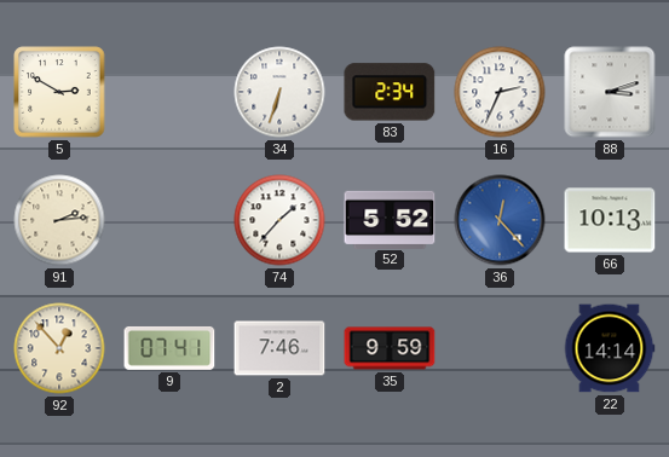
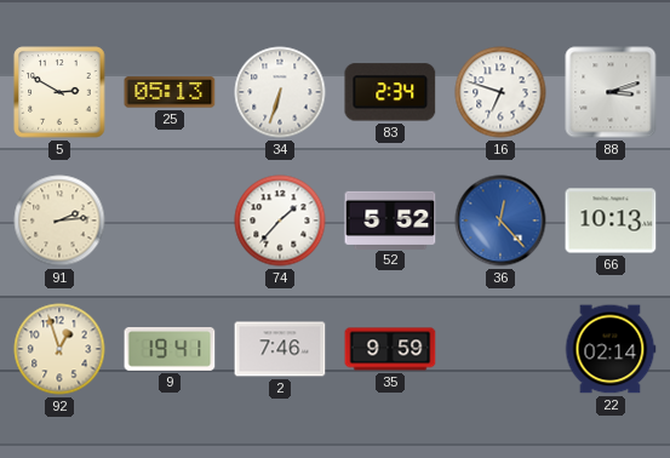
25: none -> 05:13
16: 2:34 -> 6:48
92: 12:53 -> 12:57
9: 07:41 -> 19:41
22: 14:14 -> 02:14
